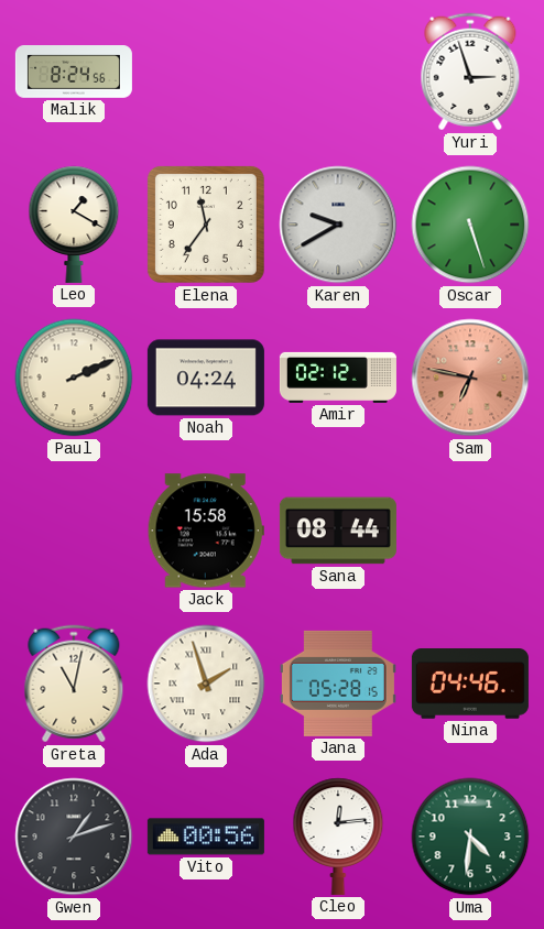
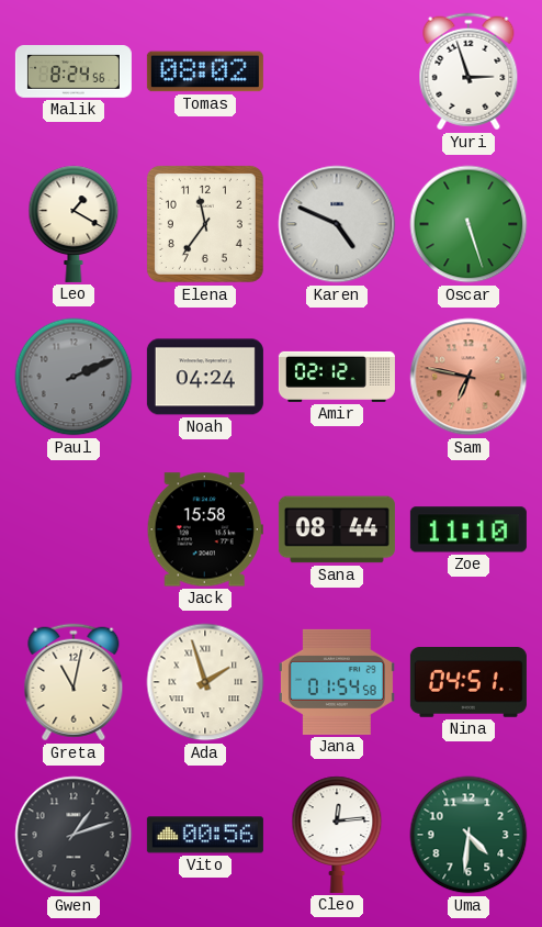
Tomas: none -> 08:02
Karen: 9:40 -> 4:49
Paul dial: cream -> grey
Zoe: none -> 11:10
Jana: 05:28 -> 01:54
Nina: 04:46 -> 04:51
